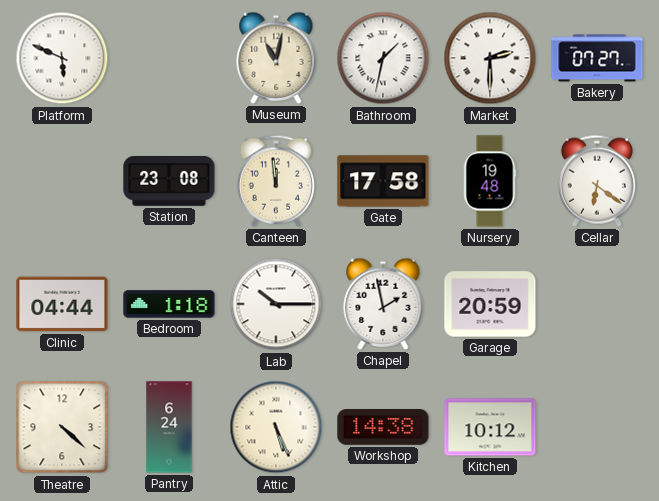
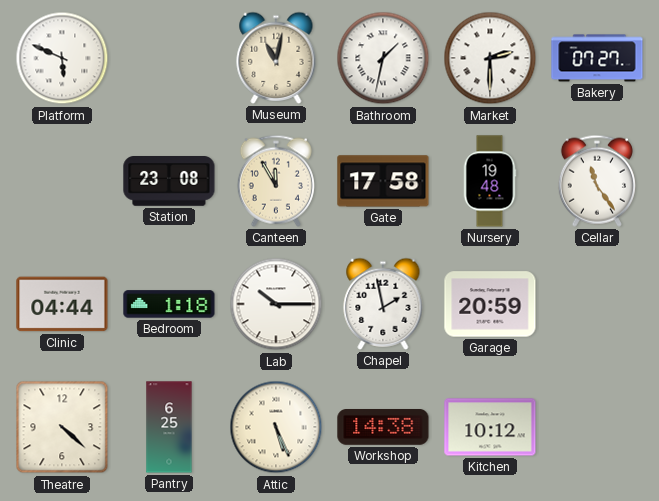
Canteen: 11:59 -> 11:55
Cellar: 6:21 -> 11:24
Pantry: 6:24 -> 6:25
